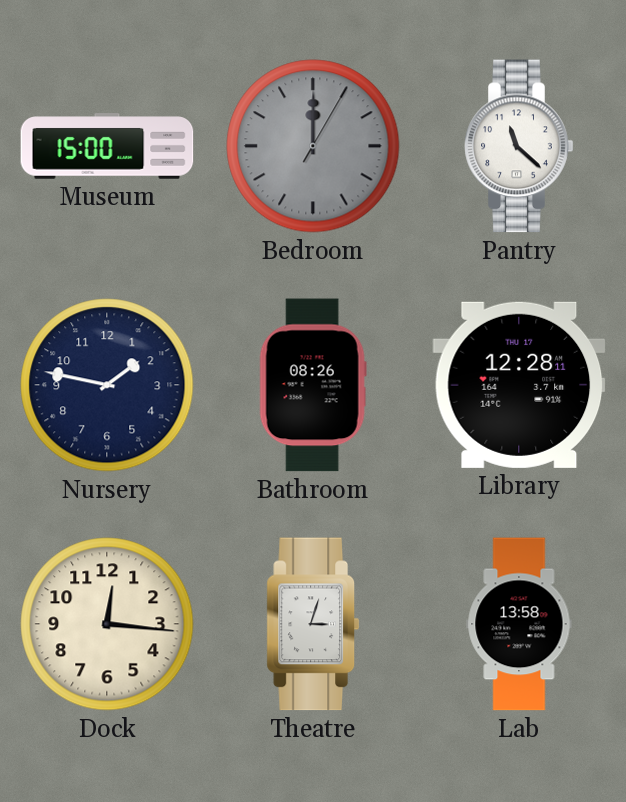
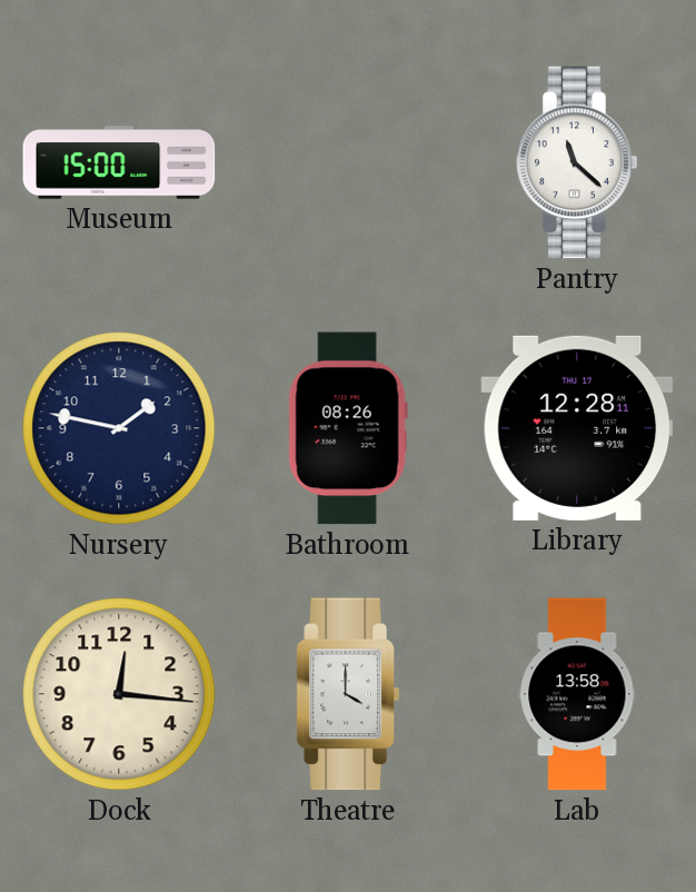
Bedroom: 12:00 -> none
Theatre: 3:03 -> 4:00
